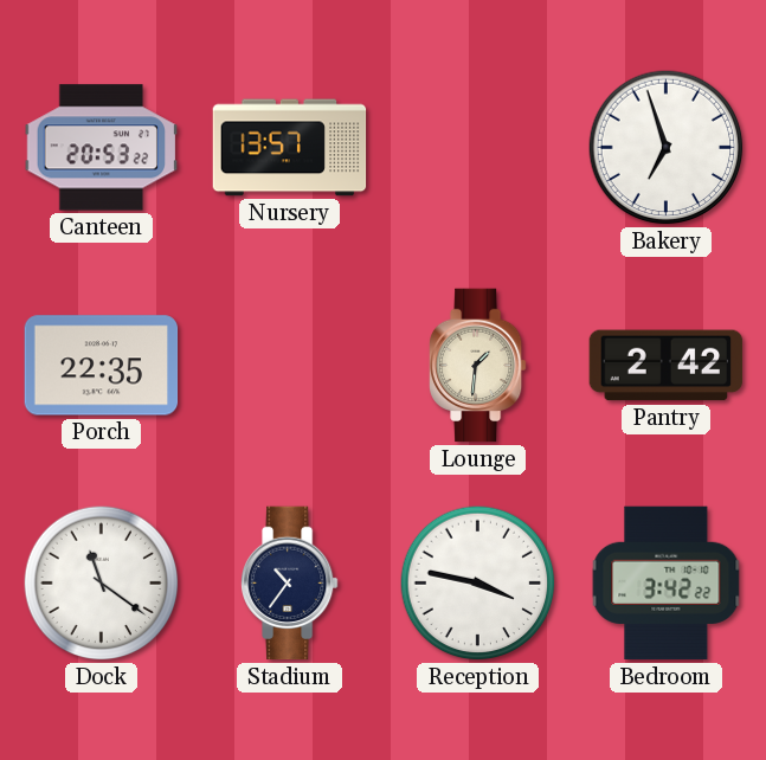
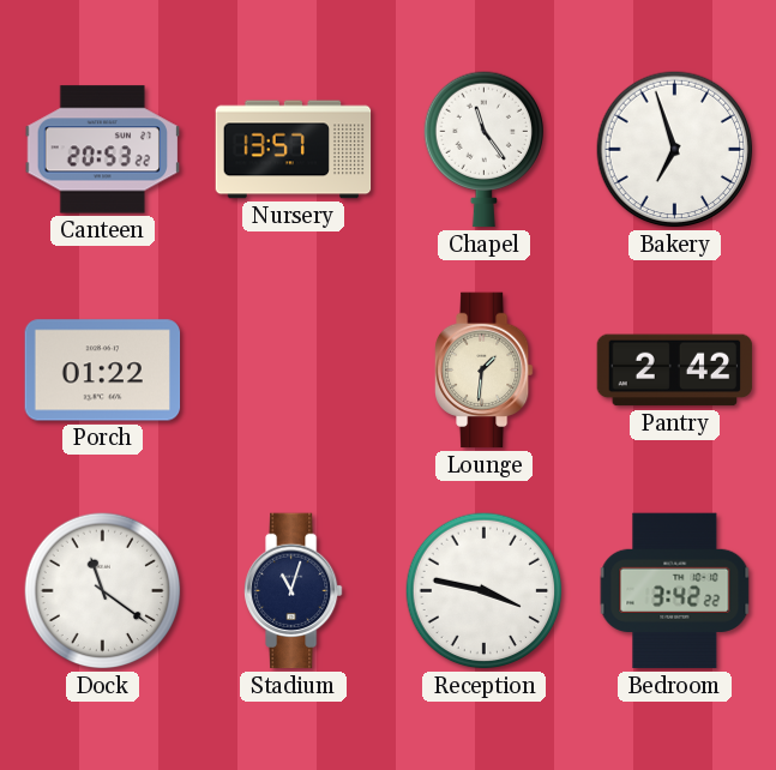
Chapel: none -> 11:24
Porch: 22:35 -> 01:22
Stadium: 10:36 -> 11:03
